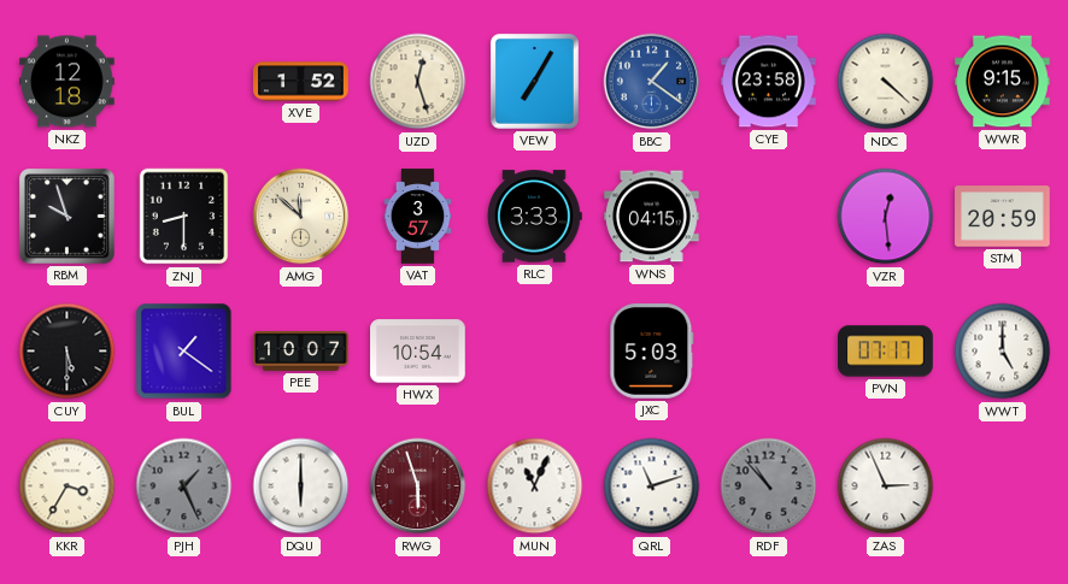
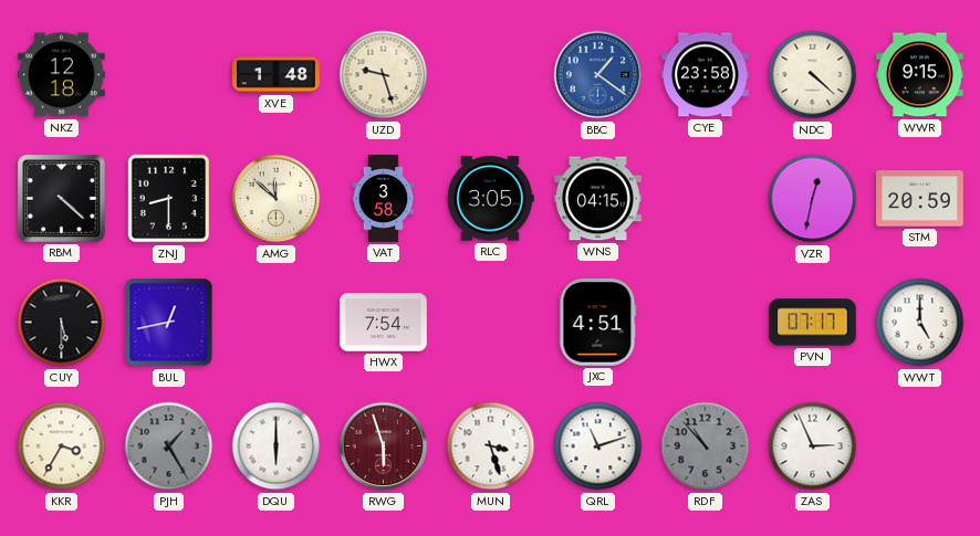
XVE: 1:52 -> 1:48
UZD: 12:27 -> 9:27
VEW: 7:05 -> none
RBM: 9:57 -> 4:22
VAT: 3:57 -> 3:58
RLC: 3:33 -> 3:05
VZR: 12:29 -> 12:32
BUL: 1:21 -> 12:43
PEE: 10:07 -> none
HWX: 10:54 -> 7:54
JXC: 5:03 -> 4:51
PJH: 1:26 -> 1:25
MUN: 11:04 -> 3:27
